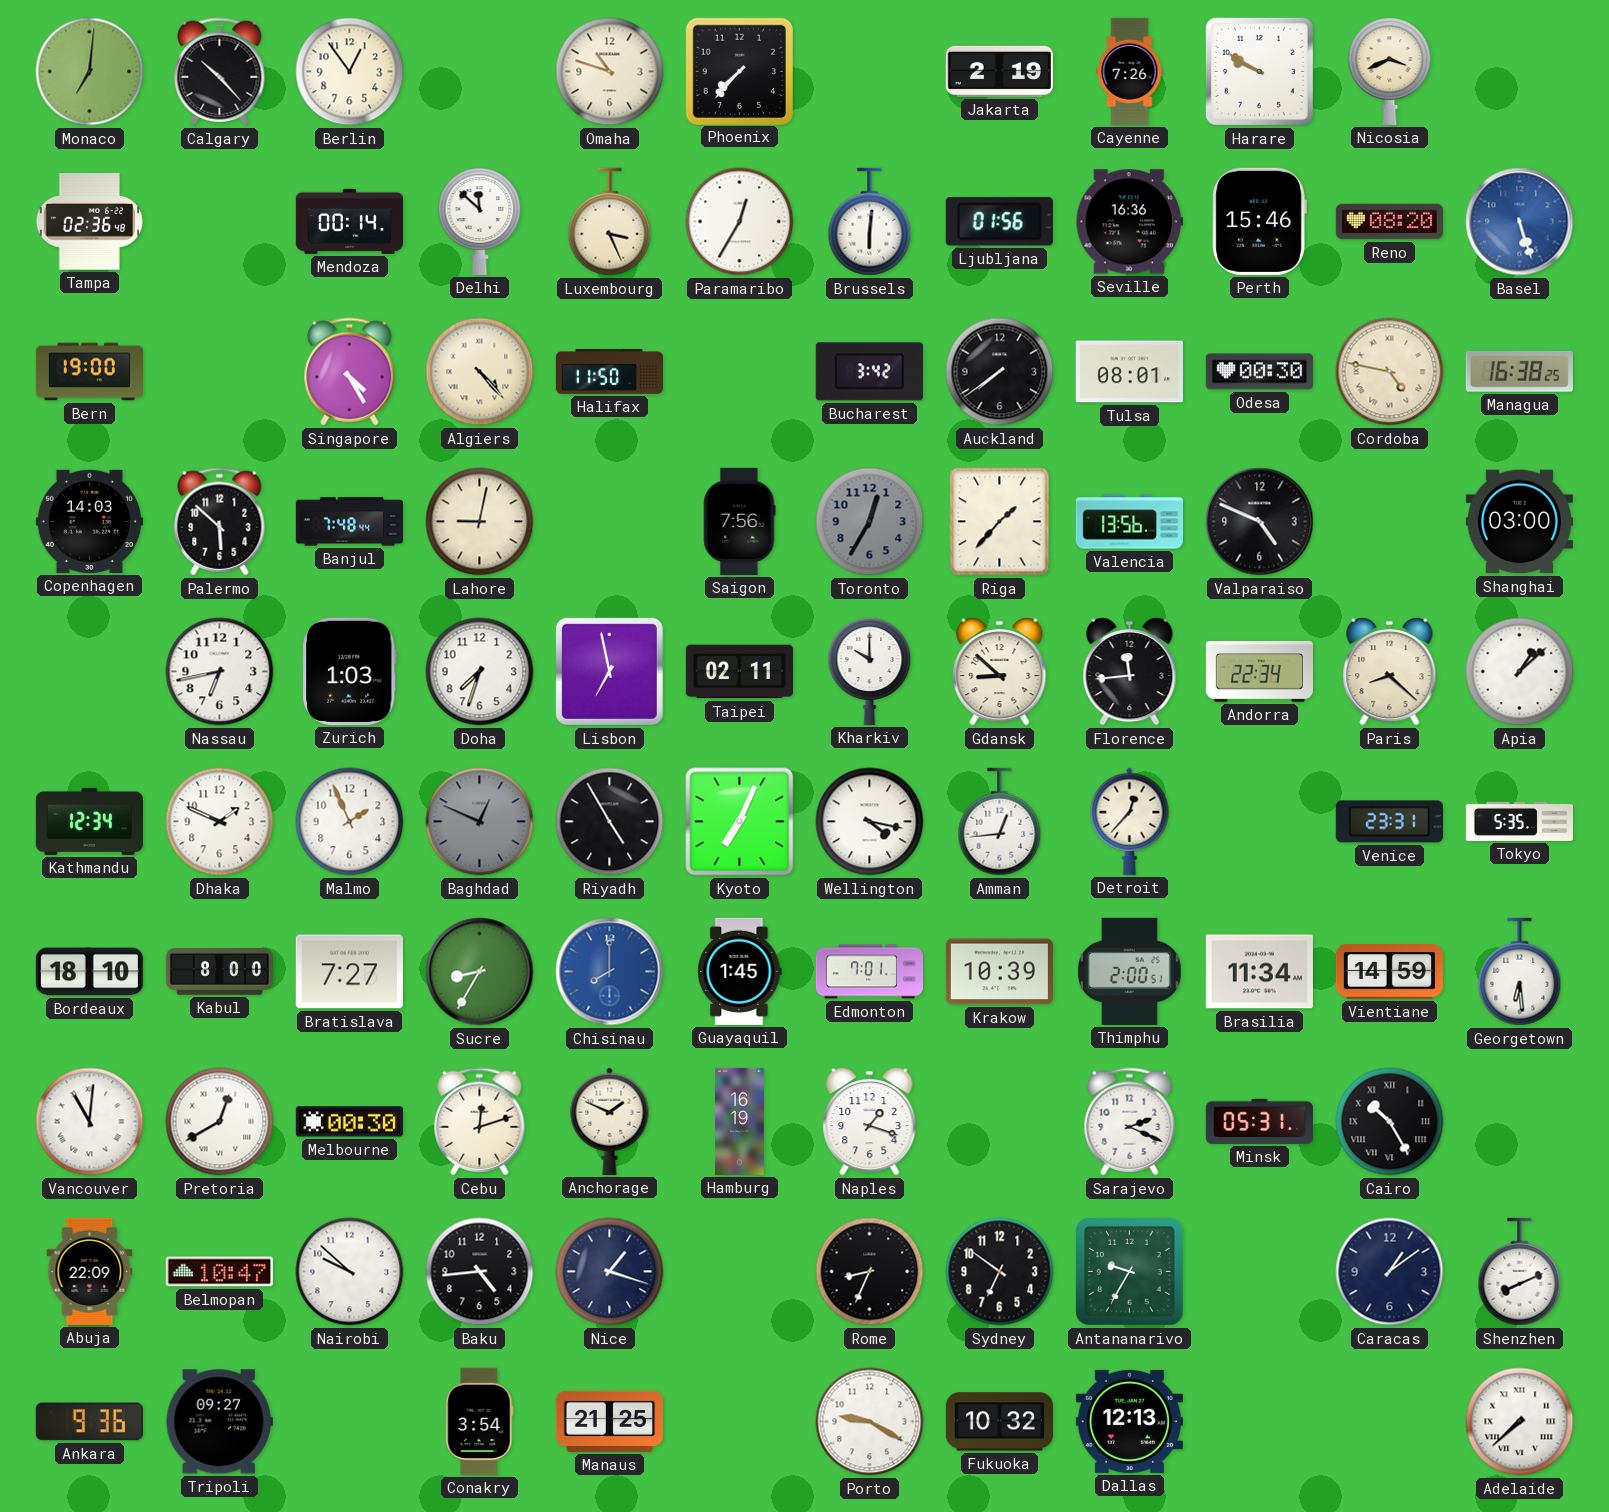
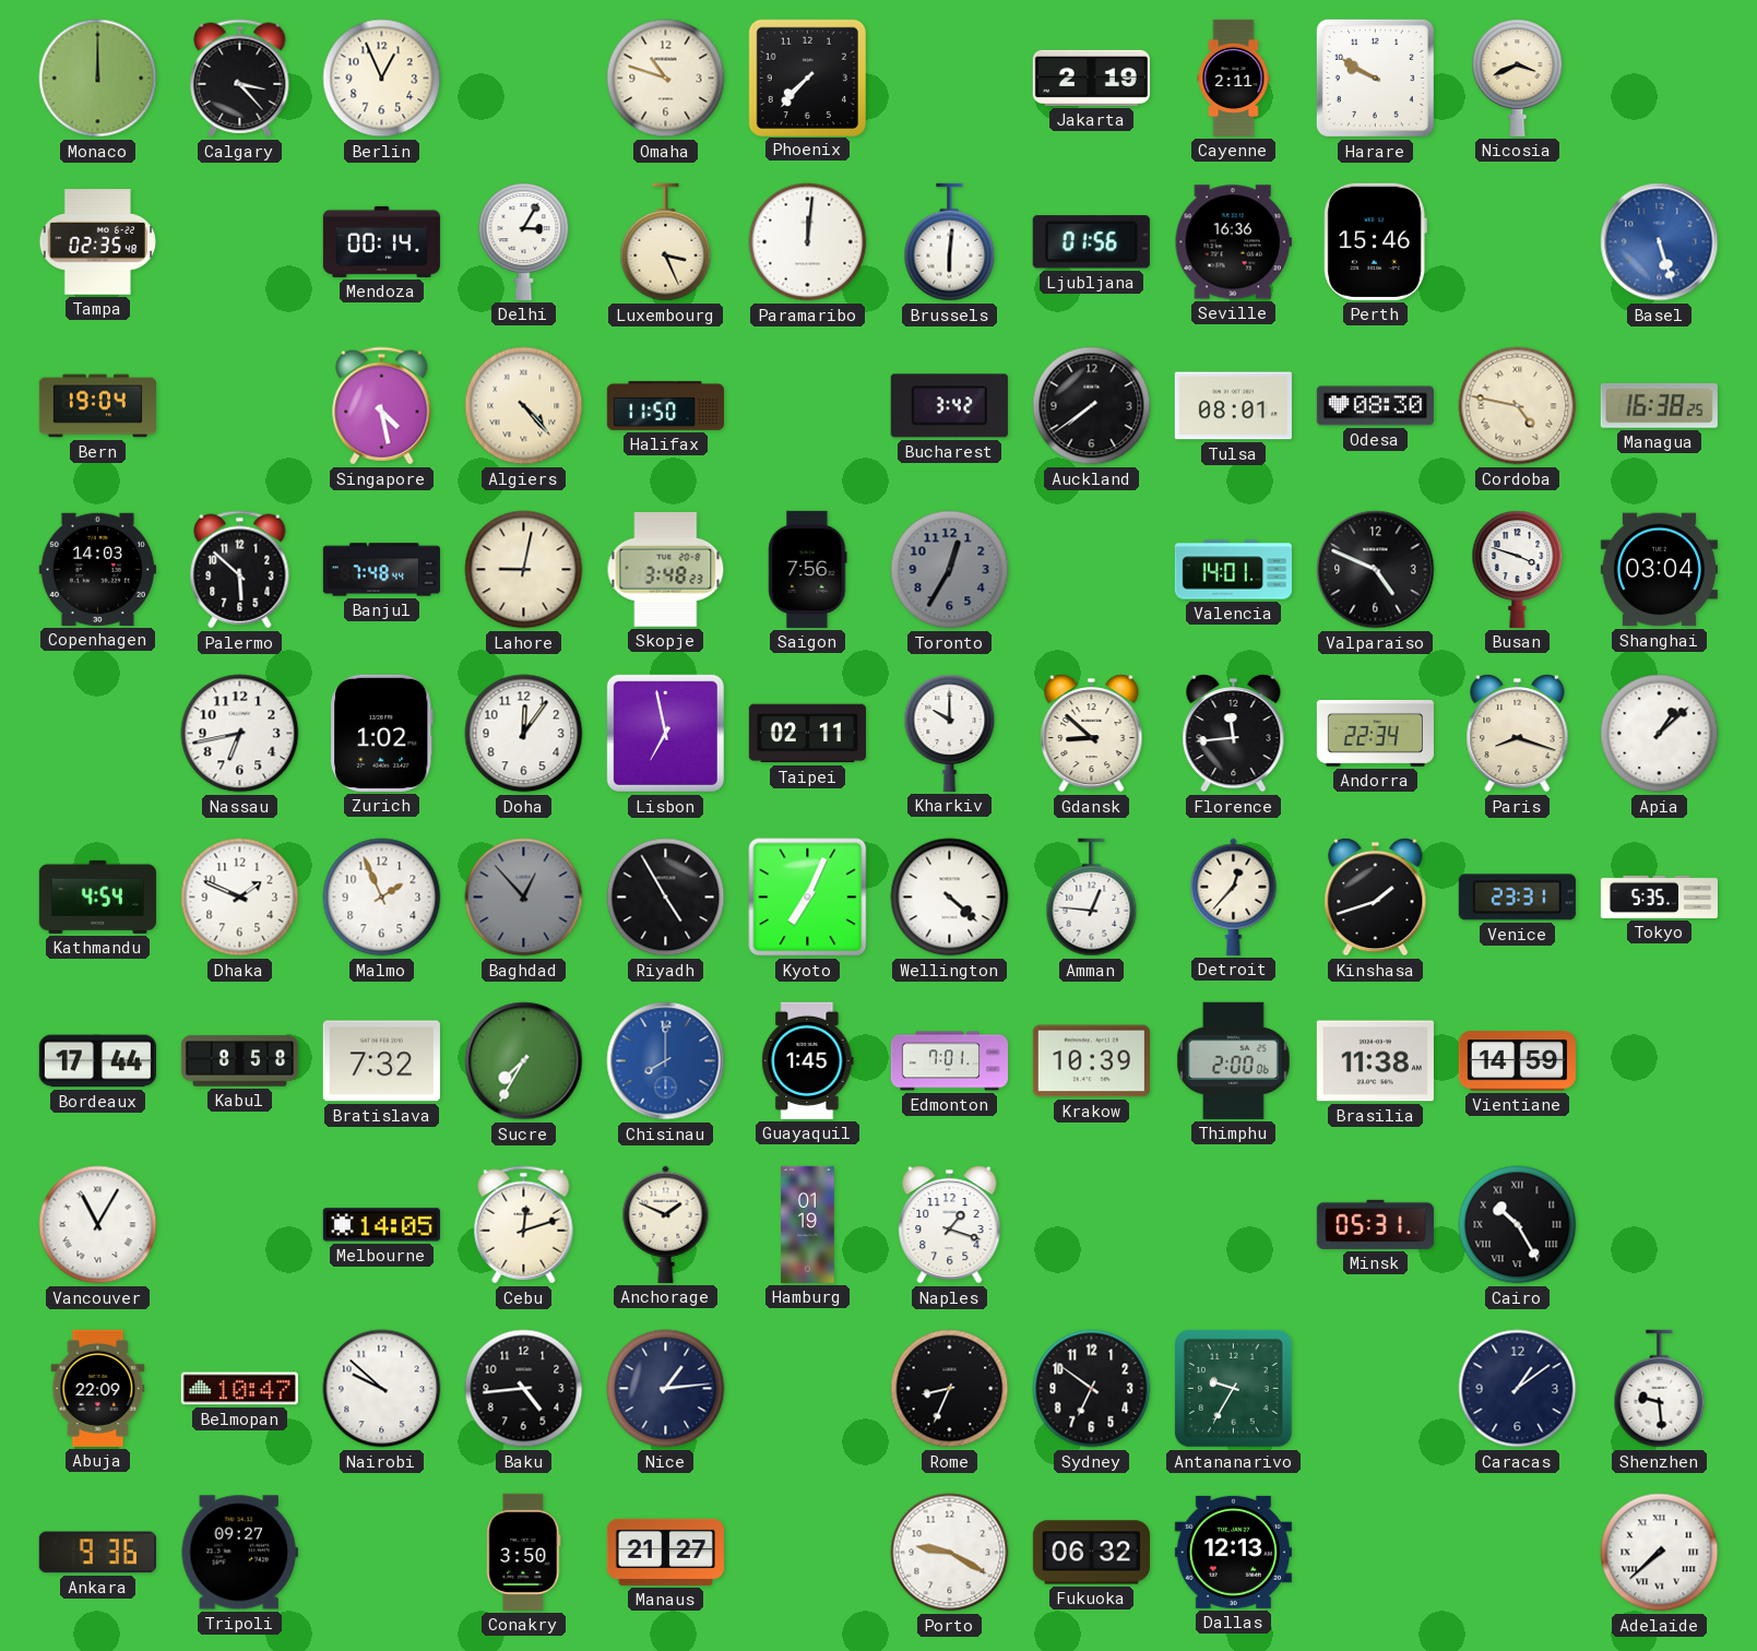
Monaco: 7:01 -> 12:00
Calgary: 10:23 -> 3:23
Berlin: 12:54 -> 12:56
Cayenne: 7:26 -> 2:11
Tampa: 02:36 -> 02:35
Delhi: 11:52 -> 3:05
Paramaribo: 12:35 -> 12:01
Reno: 08:20 -> none
Bern: 19:00 -> 19:04
Singapore: 4:25 -> 4:28
Odesa: 00:30 -> 08:30
Skopje: none -> 3:48
Riga: 1:37 -> none
Valencia: 13:56 -> 14:01
Busan: none -> 3:48
Shanghai: 03:00 -> 03:04
Zurich: 1:03 -> 1:02
Doha: 7:33 -> 12:06
Paris: 8:22 -> 8:18
Kathmandu: 12:34 -> 4:54
Baghdad: 12:49 -> 12:53
Wellington: 4:17 -> 4:22
Amman: 12:44 -> 12:46
Kinshasa: none -> 1:42
Bordeaux: 18:10 -> 17:44
Kabul: 8:00 -> 8:58
Bratislava: 7:27 -> 7:32
Sucre: 8:35 -> 7:35
Thimphu: 2:00:51 -> 2:00:06
Brasilia: 11:34 -> 11:38
Georgetown: 6:29 -> none
Vancouver: 11:01 -> 11:05
Pretoria: 12:40 -> none
Melbourne: 00:30 -> 14:05
Hamburg: 16:19 -> 01:19
Sarajevo: 2:19 -> none
Nice: 1:18 -> 1:14
Shenzhen: 8:11 -> 9:29
Conakry: 3:54 -> 3:50
Manaus: 21:25 -> 21:27
Fukuoka: 10:32 -> 06:32
